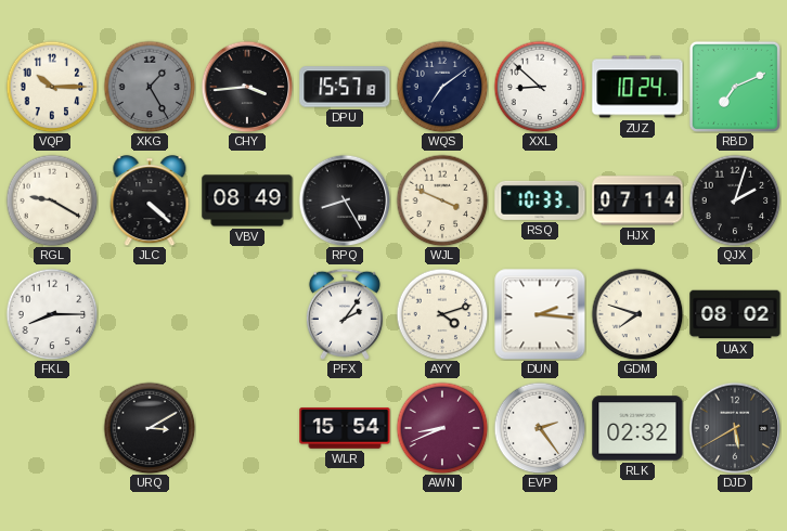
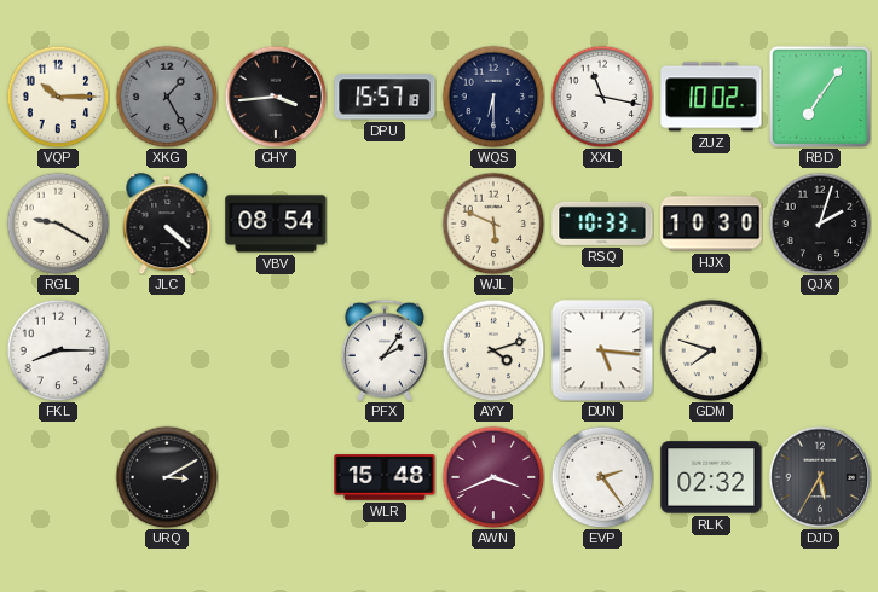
WQS: 7:09 -> 6:30
XXL: 8:52 -> 11:17
ZUZ: 10:24 -> 10:02
RBD: 7:11 -> 7:06
VBV: 08:49 -> 08:54
RPQ: 8:25 -> none
WJL: 3:49 -> 5:49
HJX: 07:14 -> 10:30
DUN: 2:16 -> 5:16
UAX: 08:02 -> none
WLR: 15:54 -> 15:48
AWN: 8:41 -> 3:41
DJD: 5:40 -> 5:35
